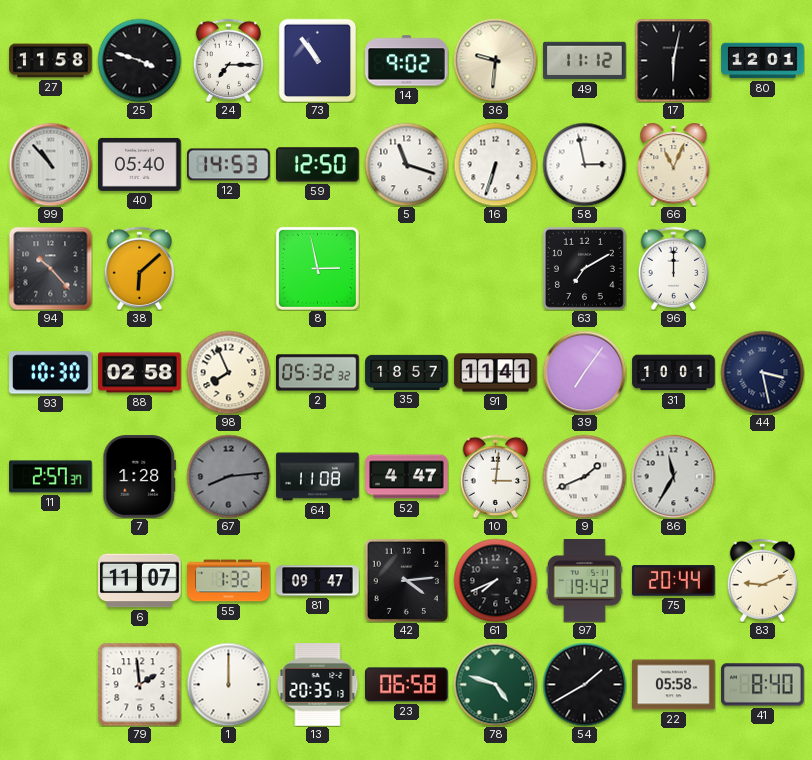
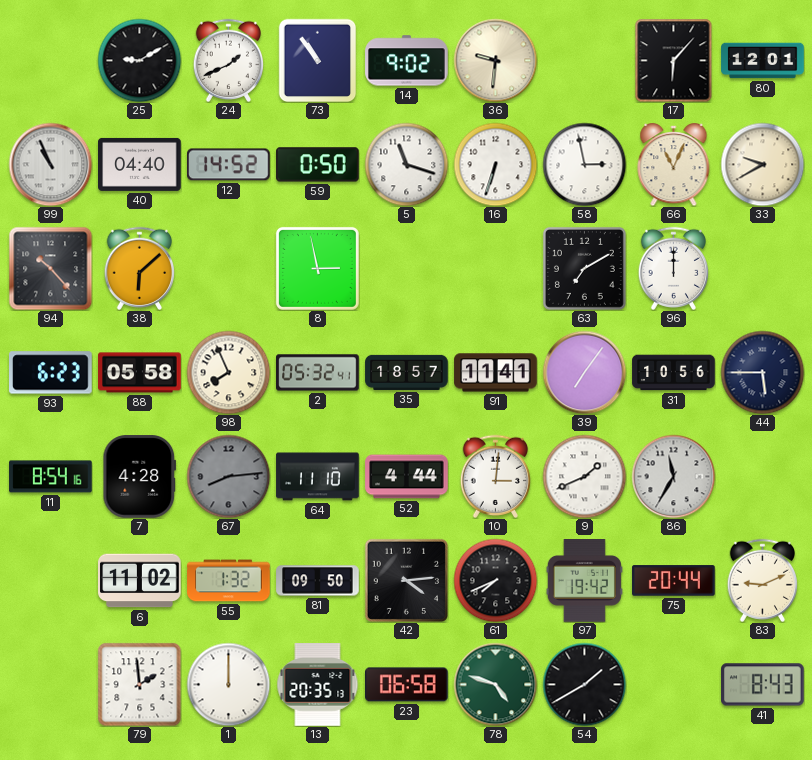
27: 11:58 -> none
25: 3:48 -> 9:10
24: 7:15 -> 1:41
49: 11:12 -> none
17: 6:02 -> 6:07
99: 10:53 -> 10:56
40: 05:40 -> 04:40
12: 14:53 -> 14:52
59: 12:50 -> 0:50
33: none -> 9:40
93: 10:30 -> 6:23
88: 02:58 -> 05:58
2: 05:32:32 -> 05:32:41
31: 10:01 -> 10:56
44: 3:28 -> 5:45
11: 2:57 -> 8:54
7: 1:28 -> 4:28
64: 11:08 -> 11:10
52: 4:47 -> 4:44
6: 11:07 -> 11:02
81: 09:47 -> 09:50
22: 05:58 -> none
41: 8:40 -> 8:43
